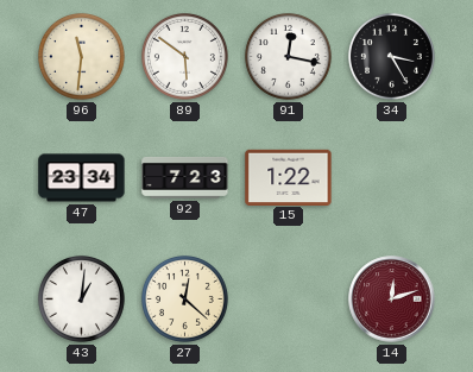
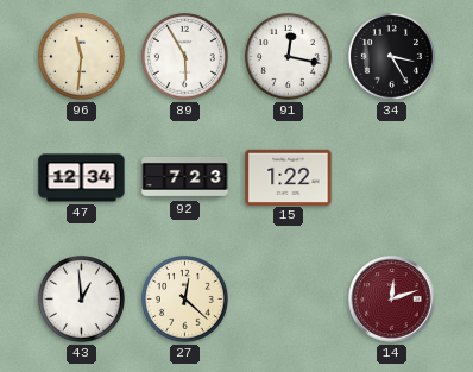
89: 5:51 -> 5:55
47: 23:34 -> 12:34
43: 1:01 -> 12:59
